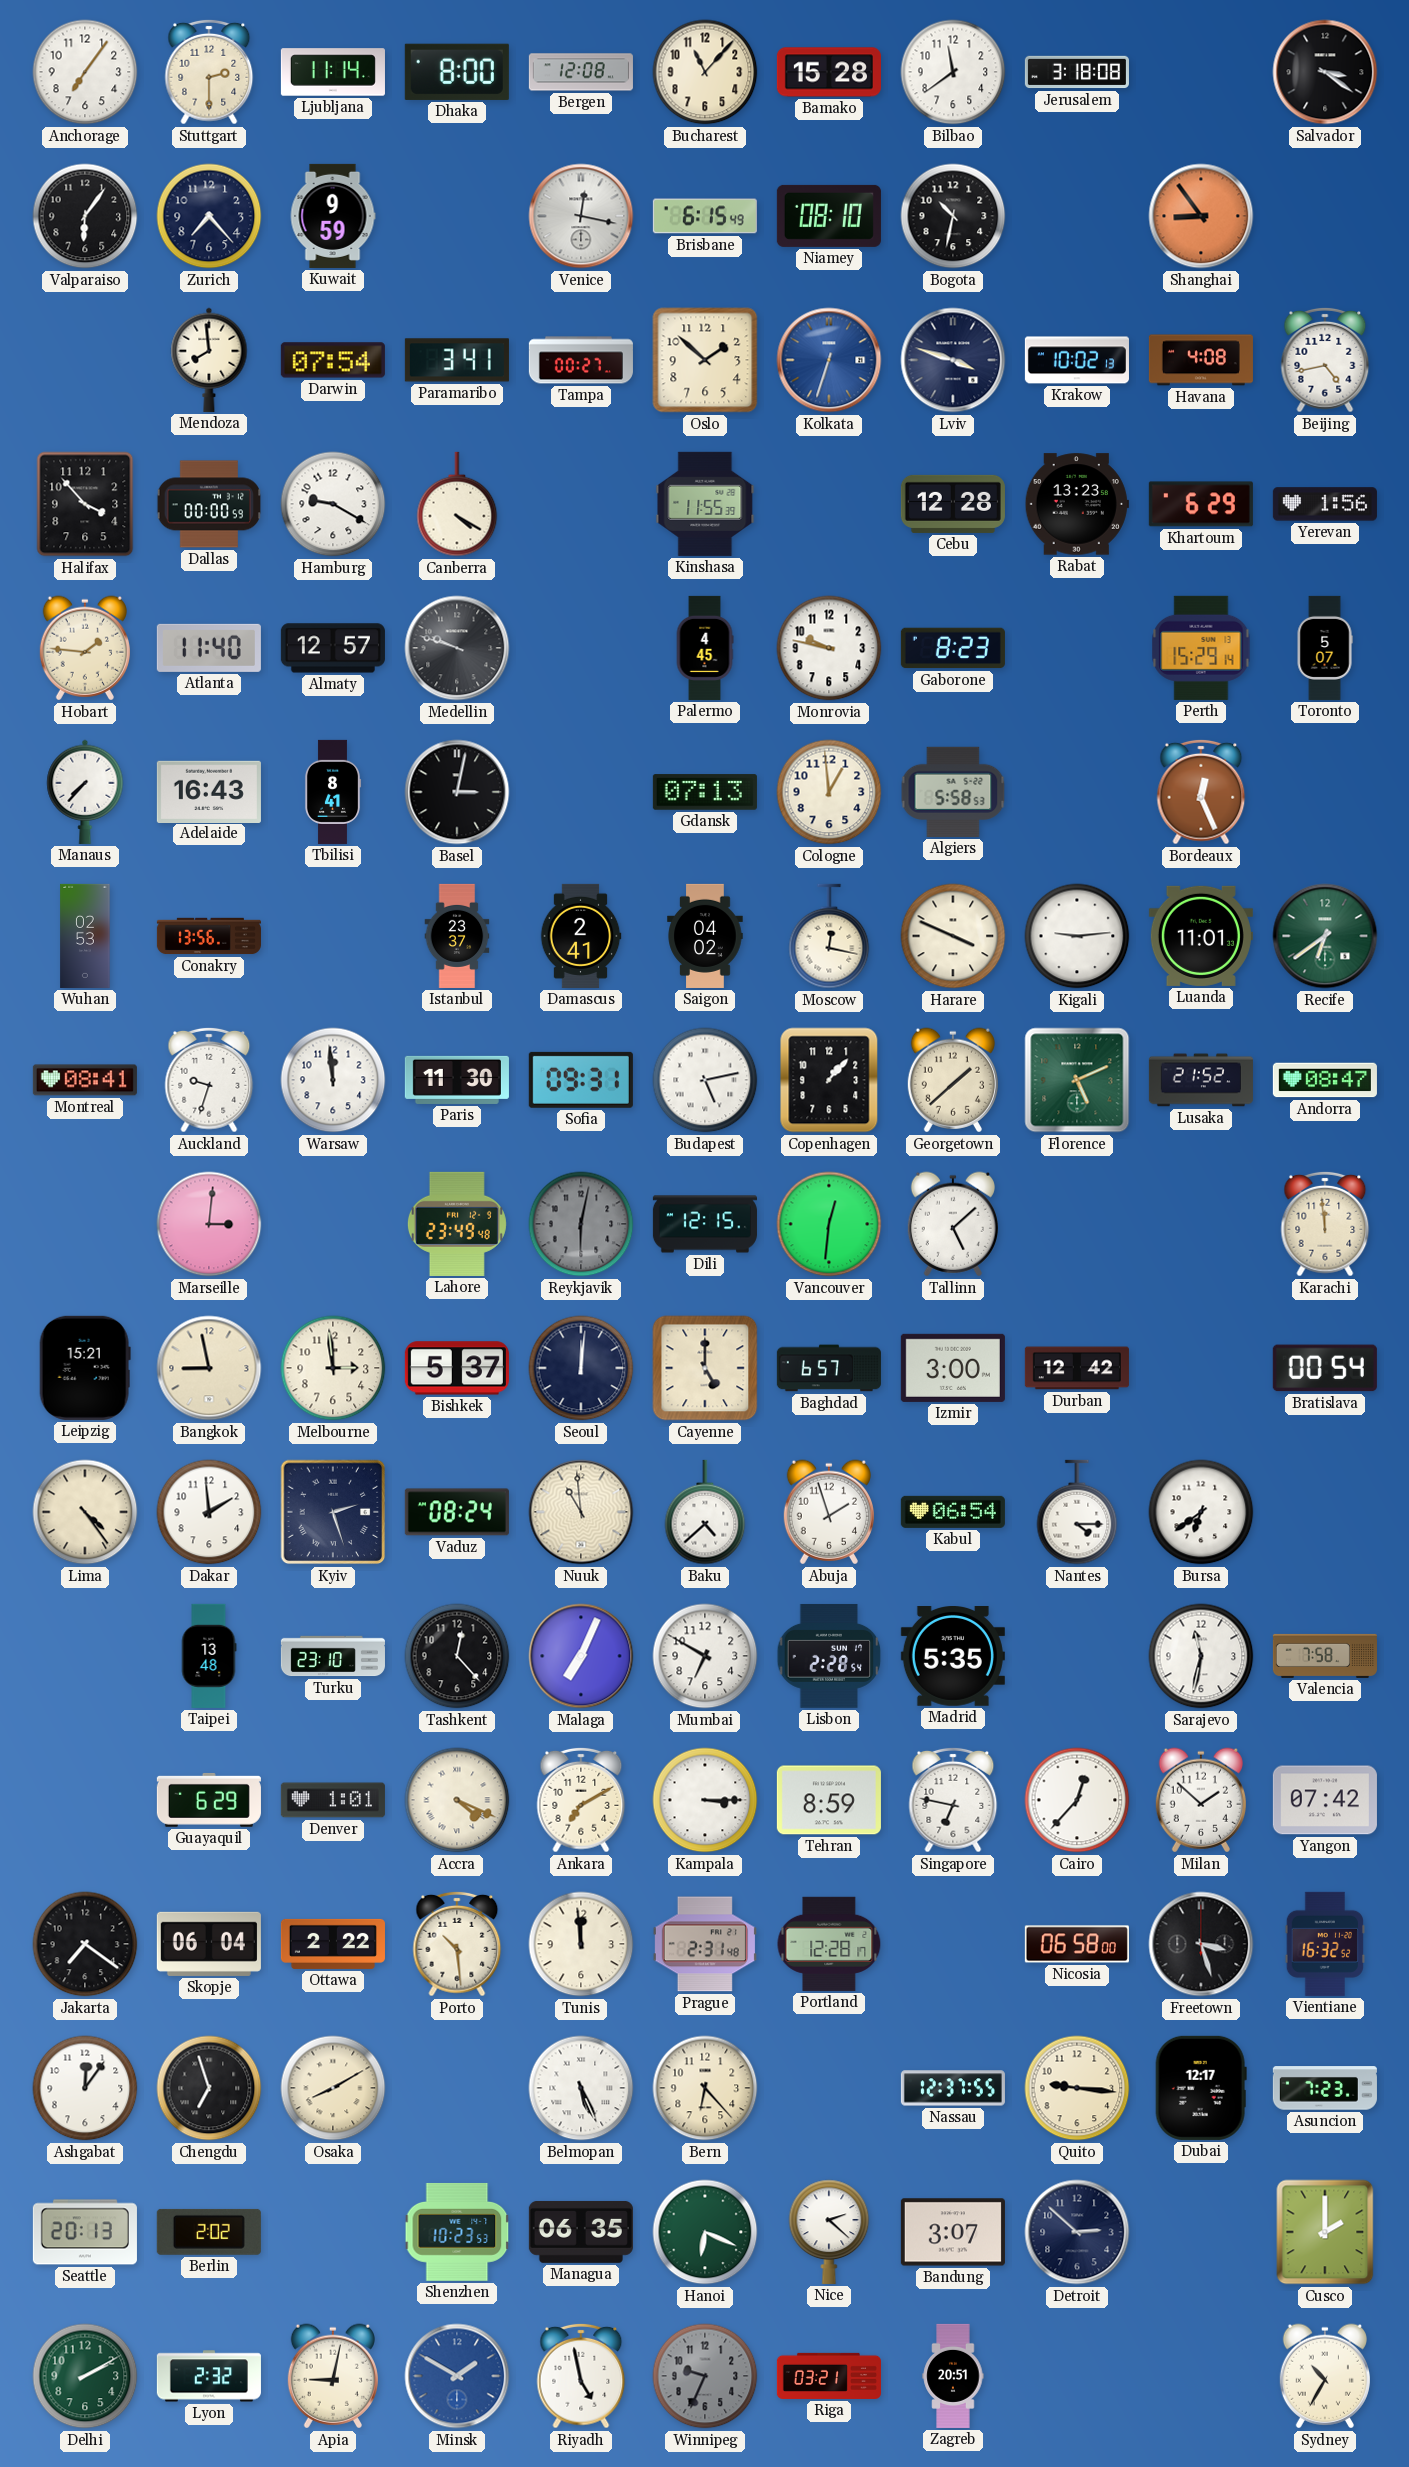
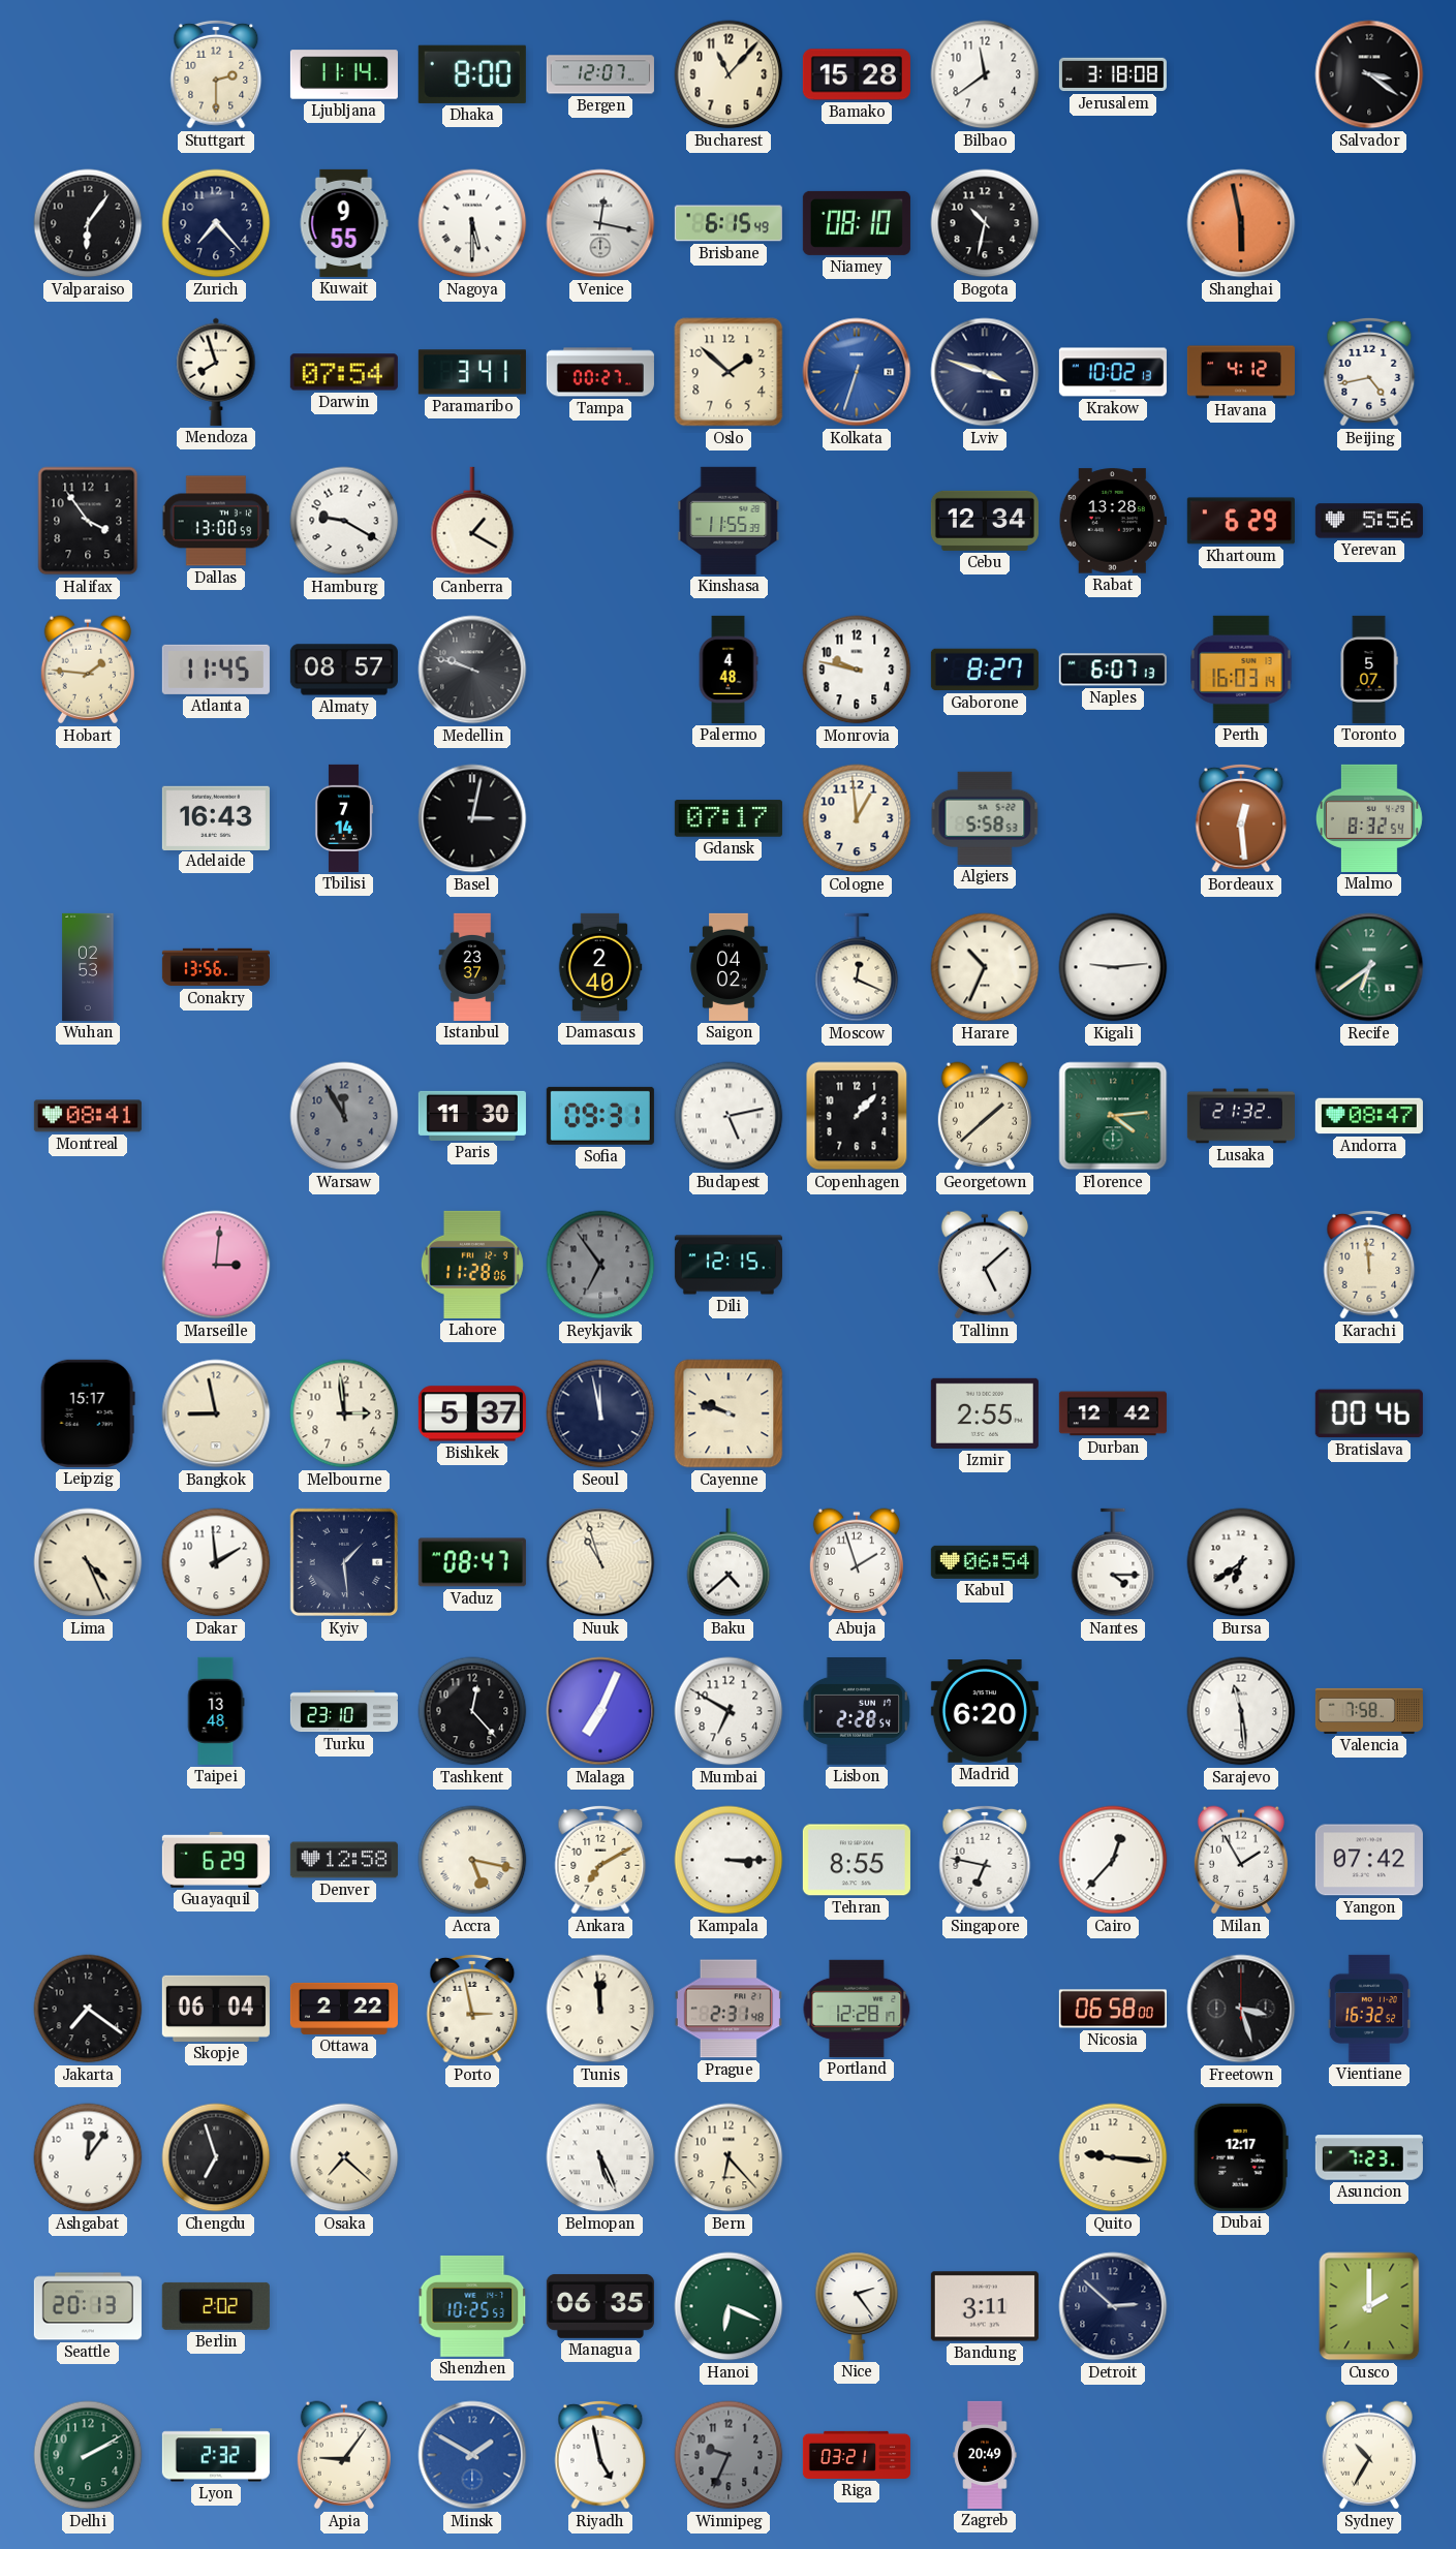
Anchorage: 7:06 -> none
Bergen: 12:08 -> 12:07
Kuwait: 9:59 -> 9:55
Nagoya: none -> 5:30
Shanghai: 8:54 -> 5:58
Mendoza: 7:59 -> 7:57
Havana: 4:08 -> 4:12
Halifax: 3:53 -> 3:54
Dallas: 00:00 -> 13:00
Canberra: 4:20 -> 1:20
Cebu: 12:28 -> 12:34
Rabat: 13:23 -> 13:28
Yerevan: 1:56 -> 5:56
Atlanta: 11:40 -> 11:45
Almaty: 12:57 -> 08:57
Palermo: 4:45 -> 4:48
Gaborone: 8:23 -> 8:27
Naples: none -> 6:07
Perth: 15:29 -> 16:03
Manaus: 7:37 -> none
Tbilisi: 8:41 -> 7:14
Gdansk: 07:13 -> 07:17
Bordeaux: 12:26 -> 12:29
Malmo: none -> 8:32
Damascus: 2:41 -> 2:40
Moscow: 12:17 -> 12:19
Harare: 3:49 -> 10:34
Luanda: 11:01 -> none
Auckland: 9:33 -> none
Warsaw: 11:59 -> 11:55
Warsaw dial: white -> grey
Florence: 5:11 -> 4:14
Lusaka: 21:52 -> 21:32
Lahore: 23:49 -> 11:28
Reykjavik: 6:02 -> 6:54
Vancouver: 12:31 -> none
Leipzig: 15:21 -> 15:17
Seoul: 12:01 -> 11:58
Cayenne: 5:00 -> 9:48
Baghdad: 6:57 -> none
Izmir: 3:00 -> 2:55
Bratislava: 00:54 -> 00:46
Lima: 4:24 -> 4:26
Kyiv: 2:27 -> 1:29
Vaduz: 08:24 -> 08:47
Nuuk: 10:59 -> 10:57
Madrid: 5:35 -> 6:20
Sarajevo: 11:32 -> 11:29
Denver: 1:01 -> 12:58
Accra: 4:19 -> 5:17
Tehran: 8:59 -> 8:55
Milan: 1:52 -> 1:55
Porto: 10:29 -> 2:58
Osaka: 8:10 -> 7:22
Nassau: 12:37 -> none
Shenzhen: 10:23 -> 10:25
Nice: 2:22 -> 2:24
Bandung: 3:07 -> 3:11
Apia: 9:02 -> 9:06
Zagreb: 20:51 -> 20:49
